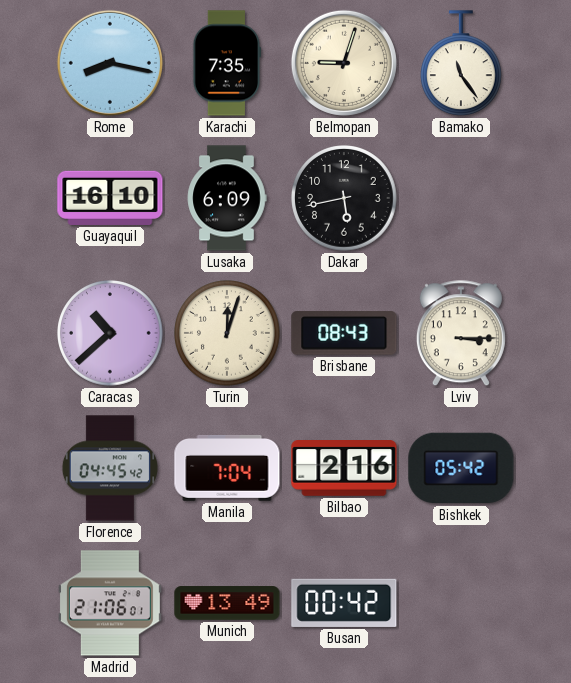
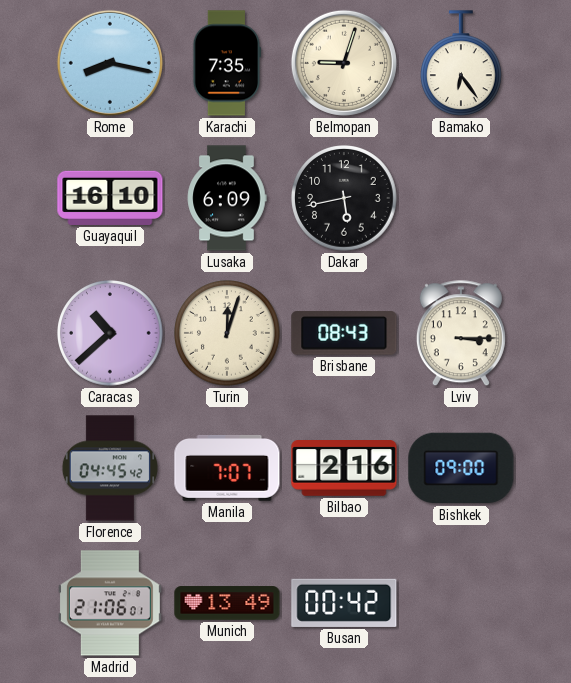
Bamako: 11:24 -> 6:24
Manila: 7:04 -> 7:07
Bishkek: 05:42 -> 09:00
